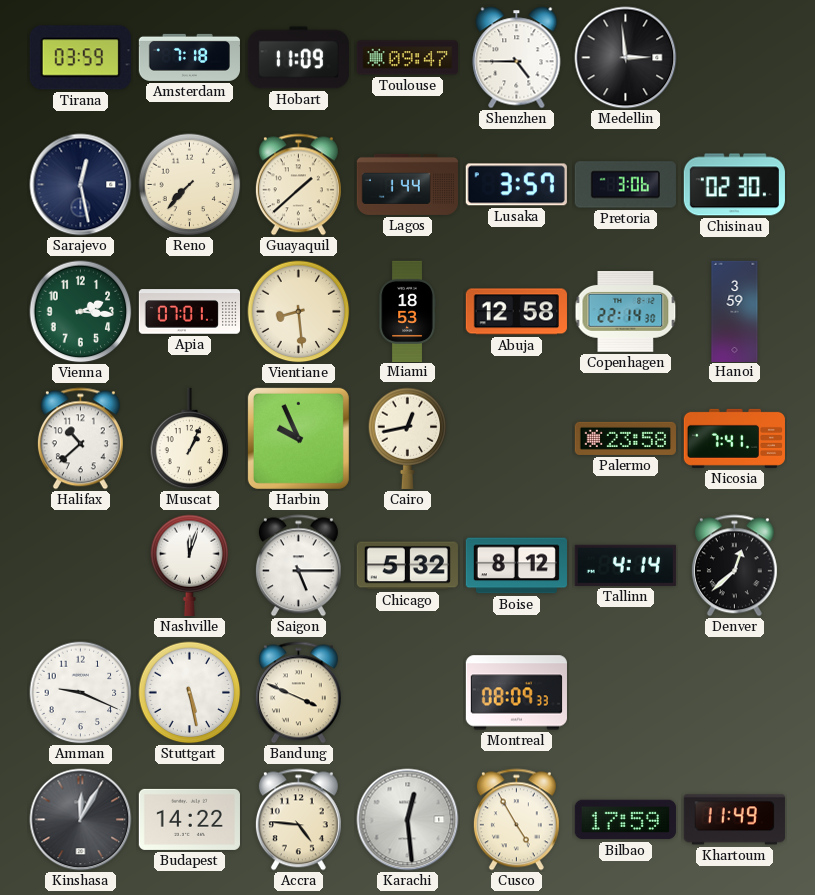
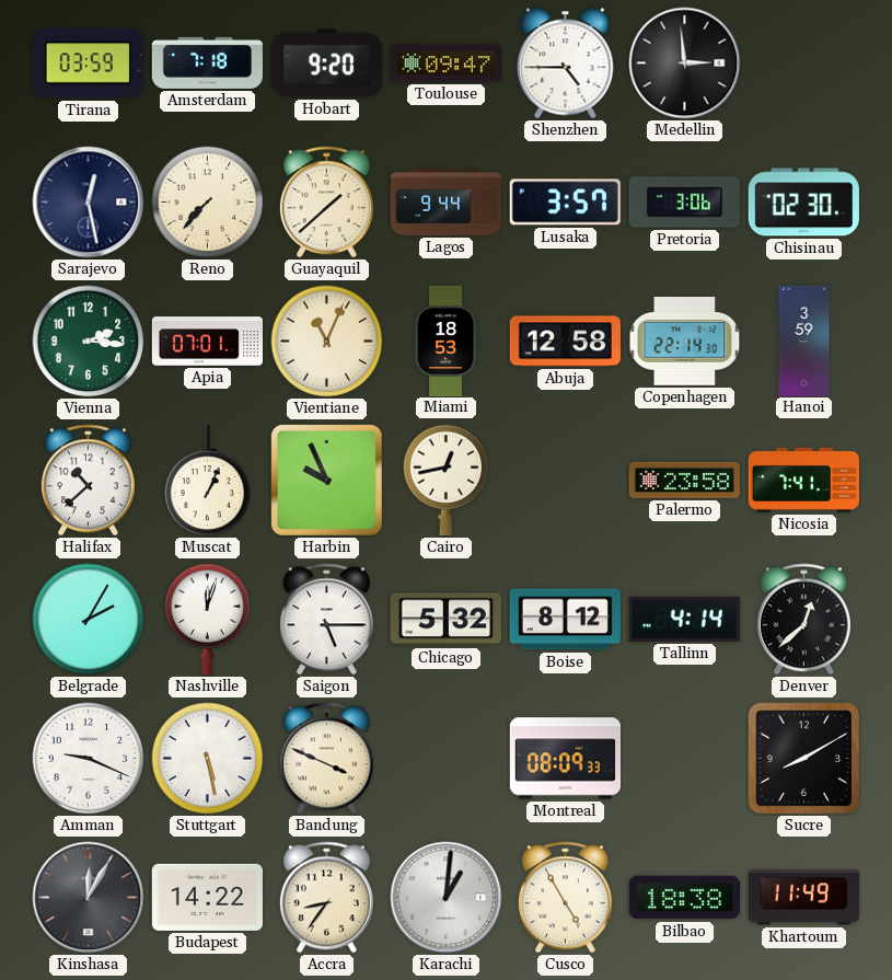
Hobart: 11:09 -> 9:20
Lagos: 1:44 -> 9:44
Vientiane: 8:29 -> 11:04
Belgrade: none -> 2:05
Sucre: none -> 8:10
Accra: 4:46 -> 8:36
Karachi: 12:29 -> 1:01
Bilbao: 17:59 -> 18:38
